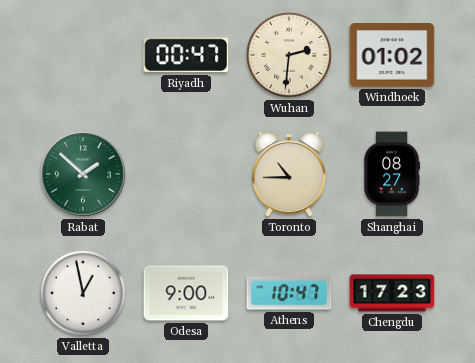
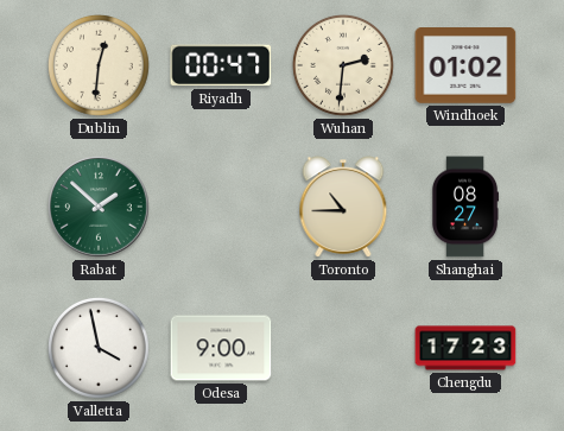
Dublin: none -> 12:31
Valletta: 12:58 -> 3:58
Athens: 10:47 -> none
